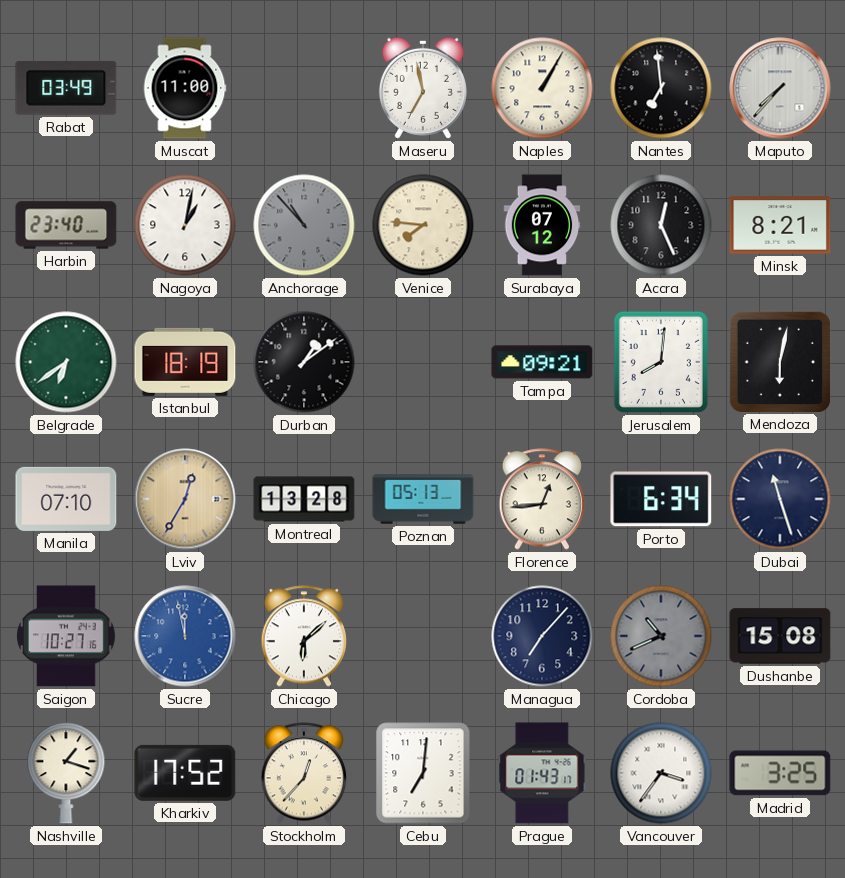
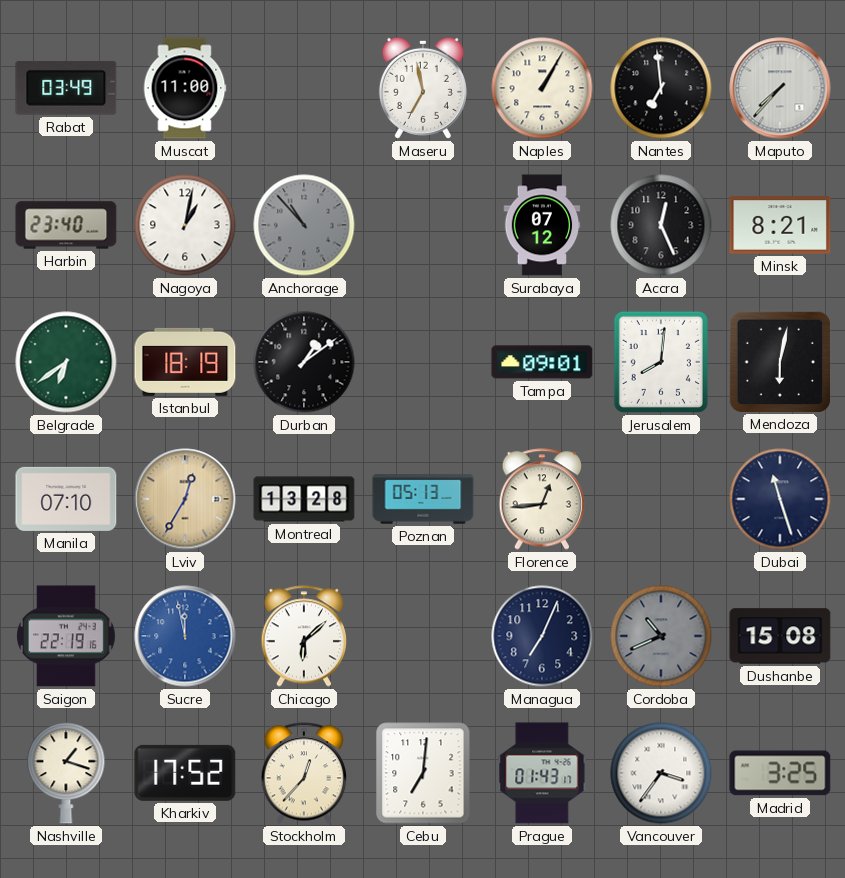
Venice: 7:46 -> none
Tampa: 09:21 -> 09:01
Porto: 6:34 -> none
Saigon: 10:27 -> 22:19
Managua: 7:07 -> 7:04
